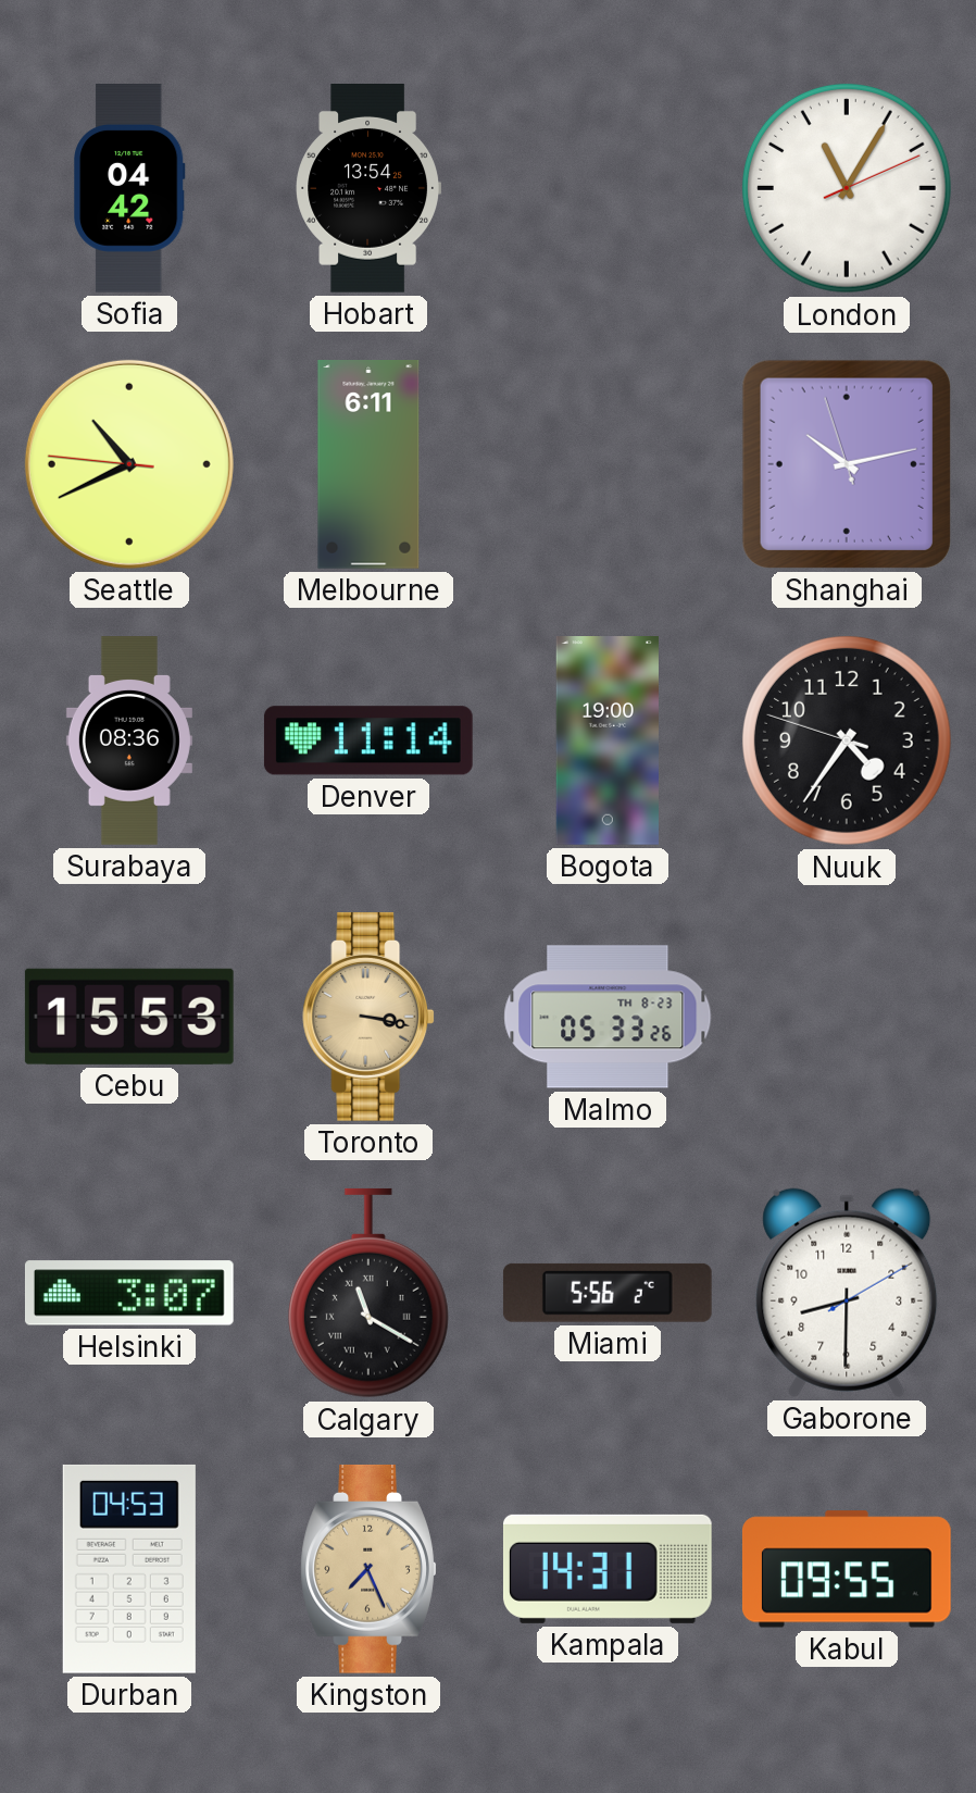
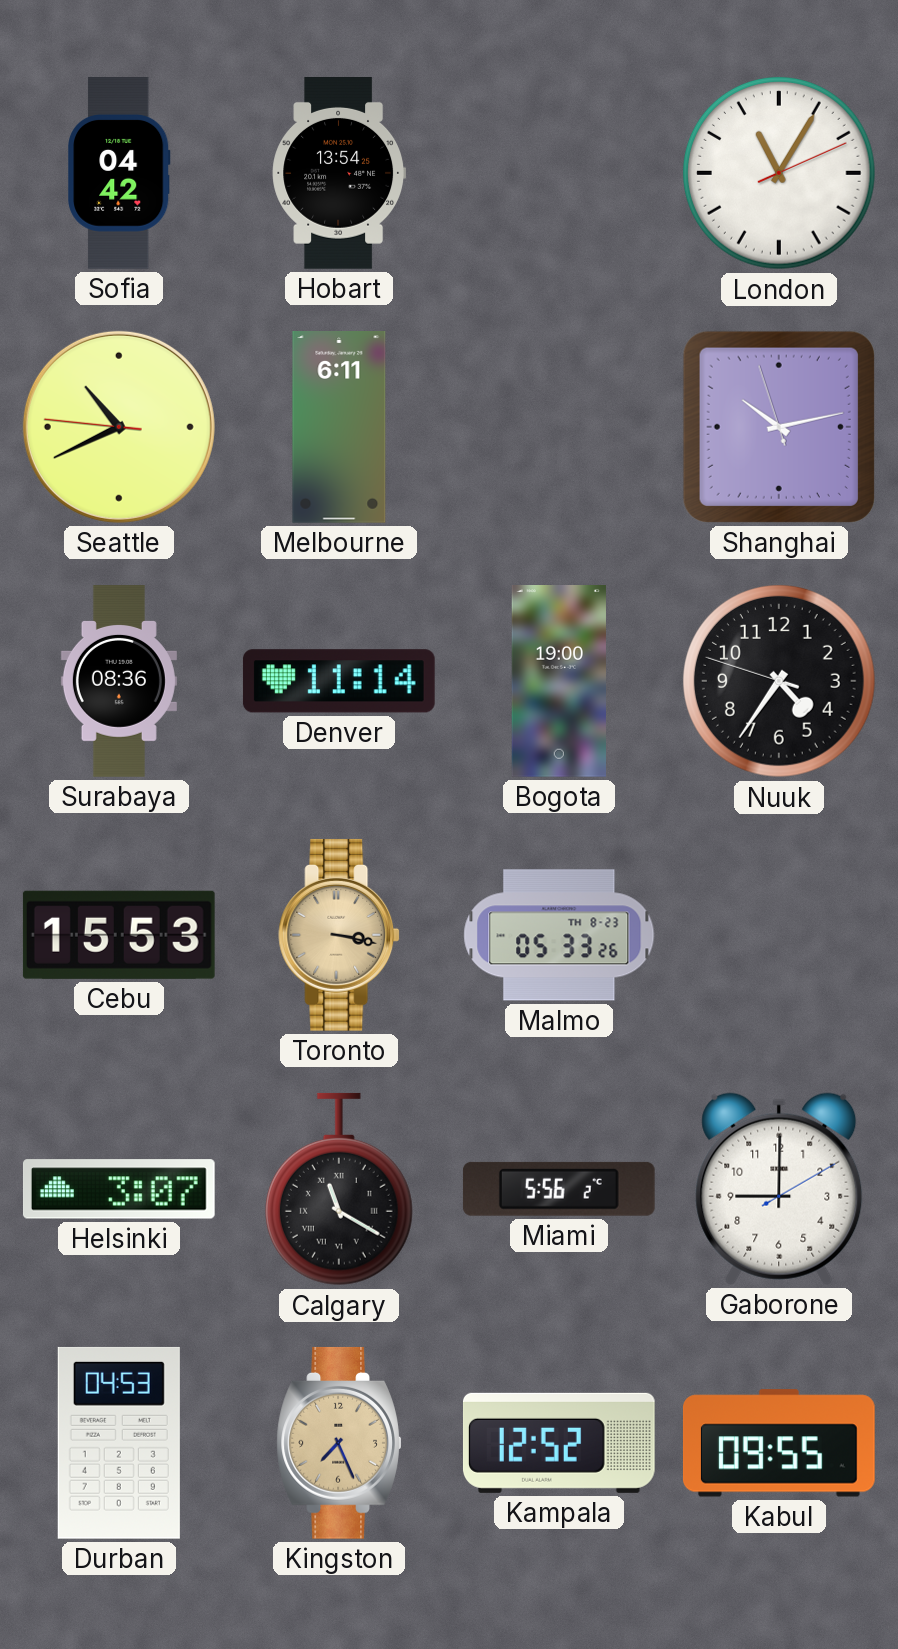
Gaborone: 8:30 -> 9:00
Kampala: 14:31 -> 12:52
